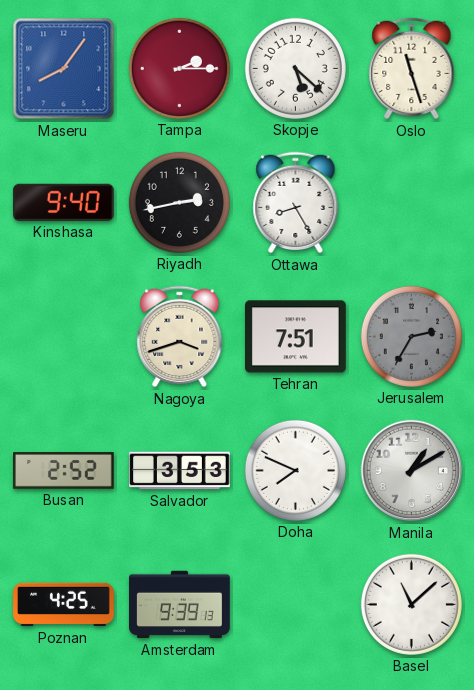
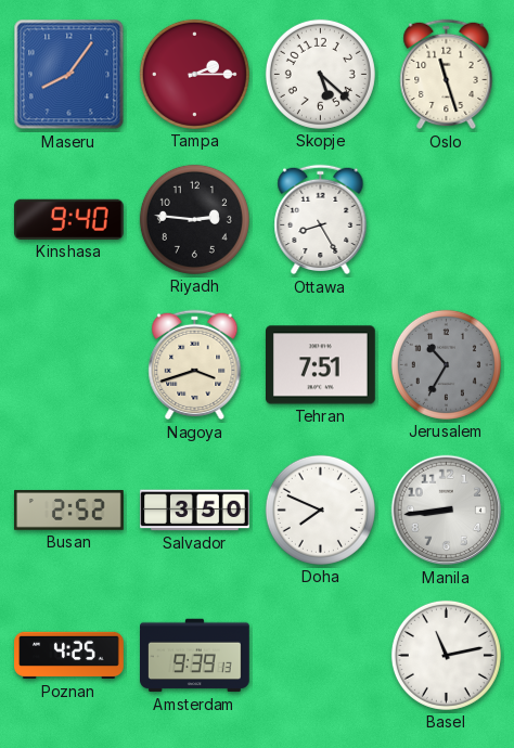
Riyadh: 2:43 -> 2:46
Jerusalem: 2:35 -> 10:35
Salvador: 3:53 -> 3:50
Manila: 1:10 -> 8:44
Basel: 11:08 -> 11:13
